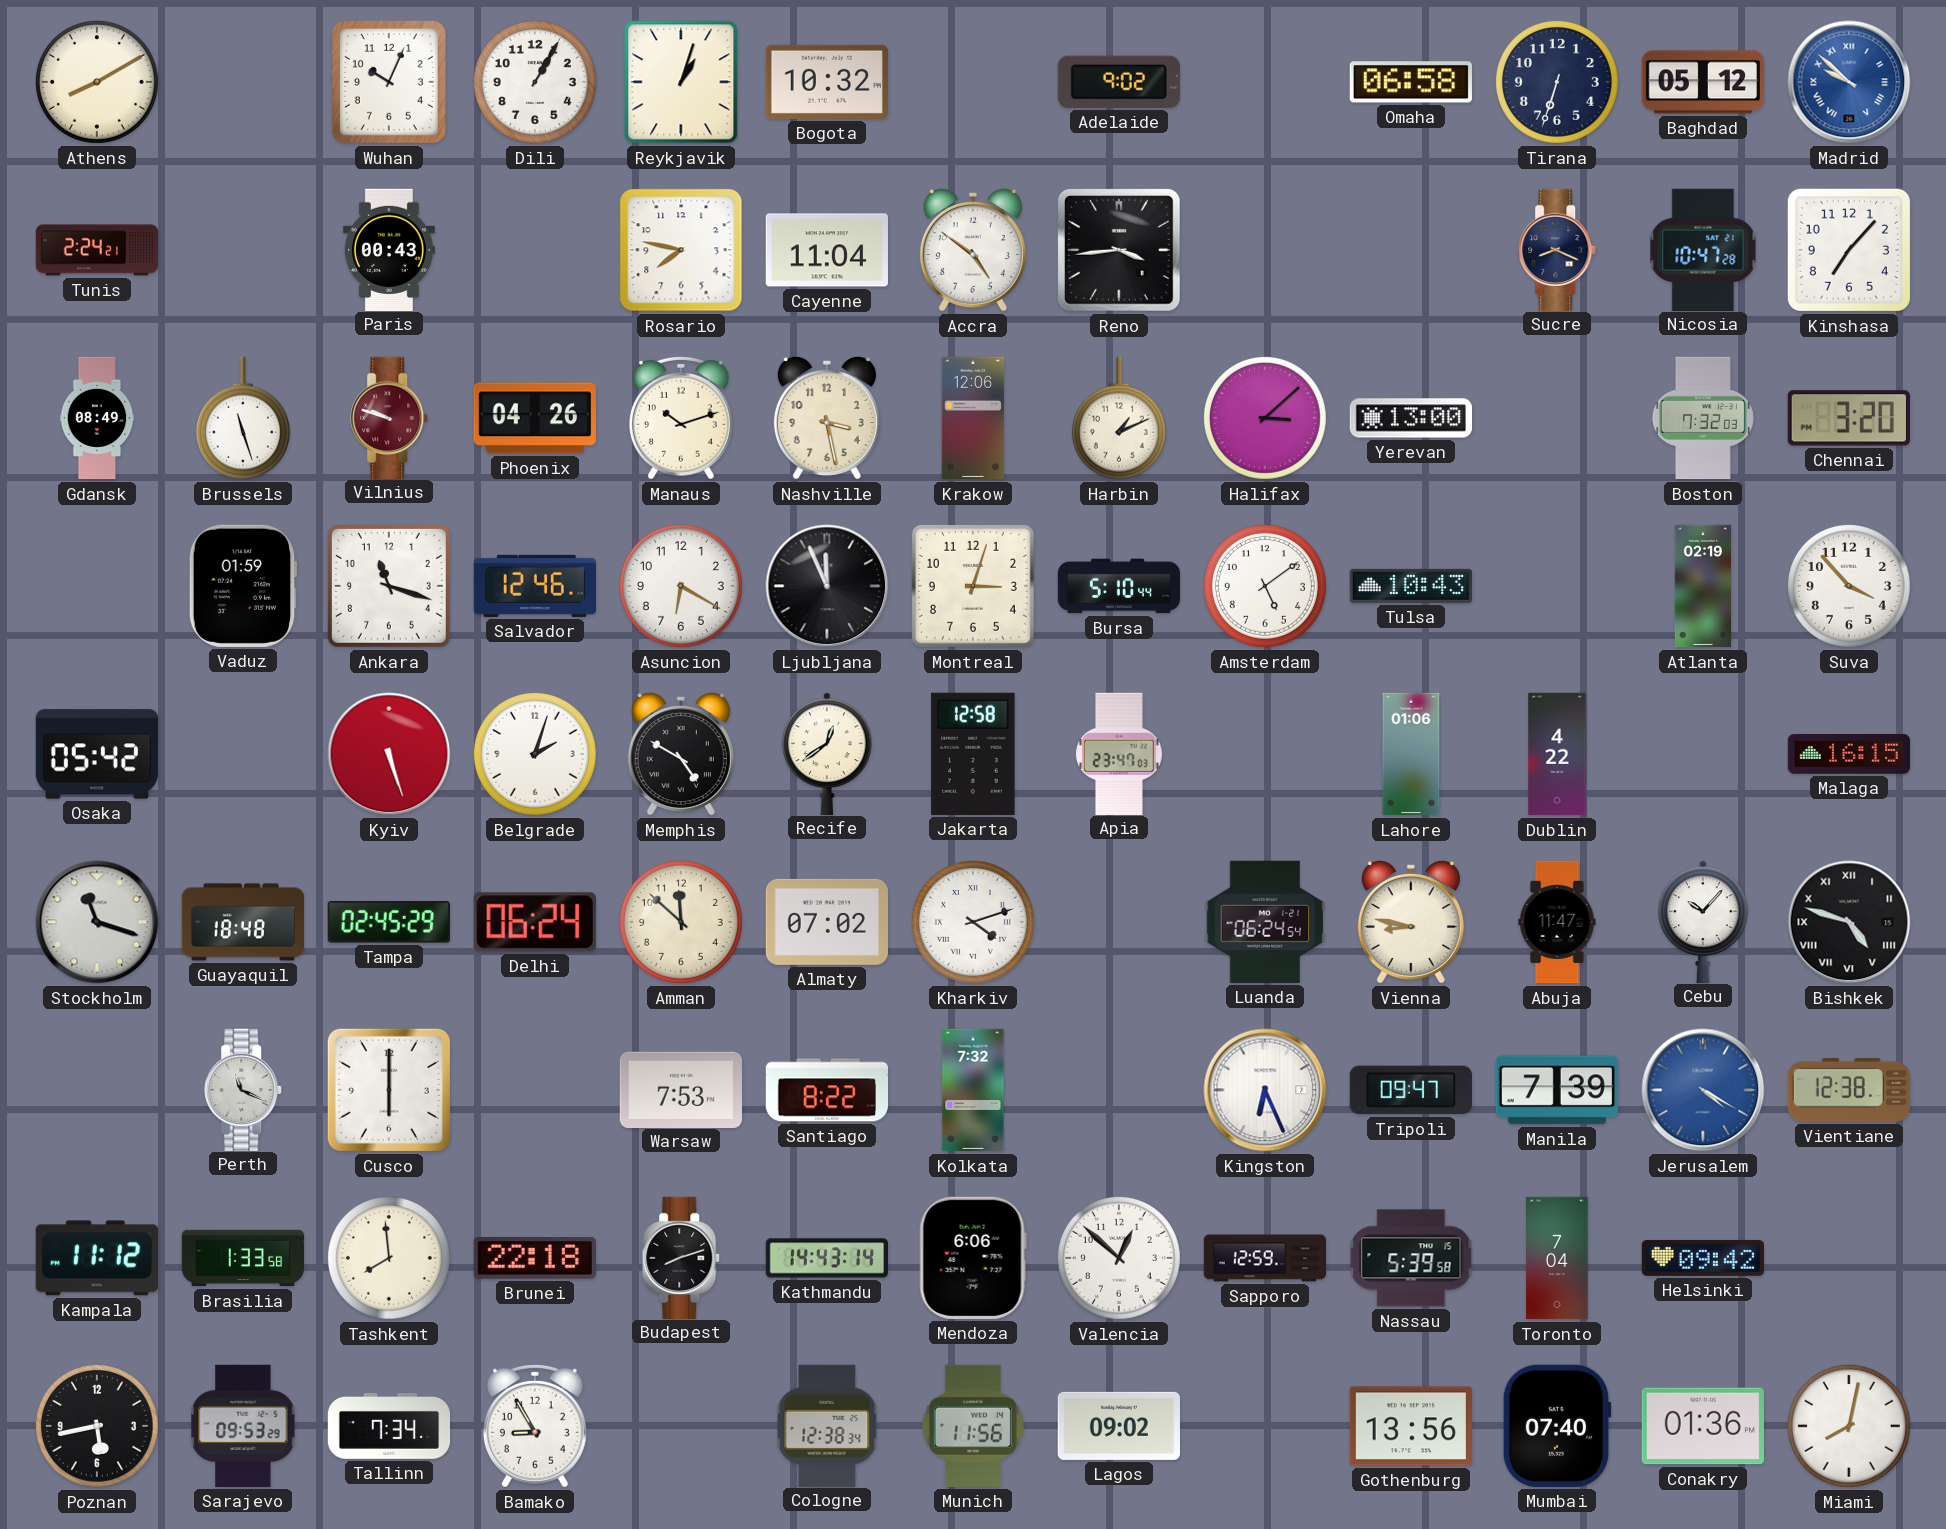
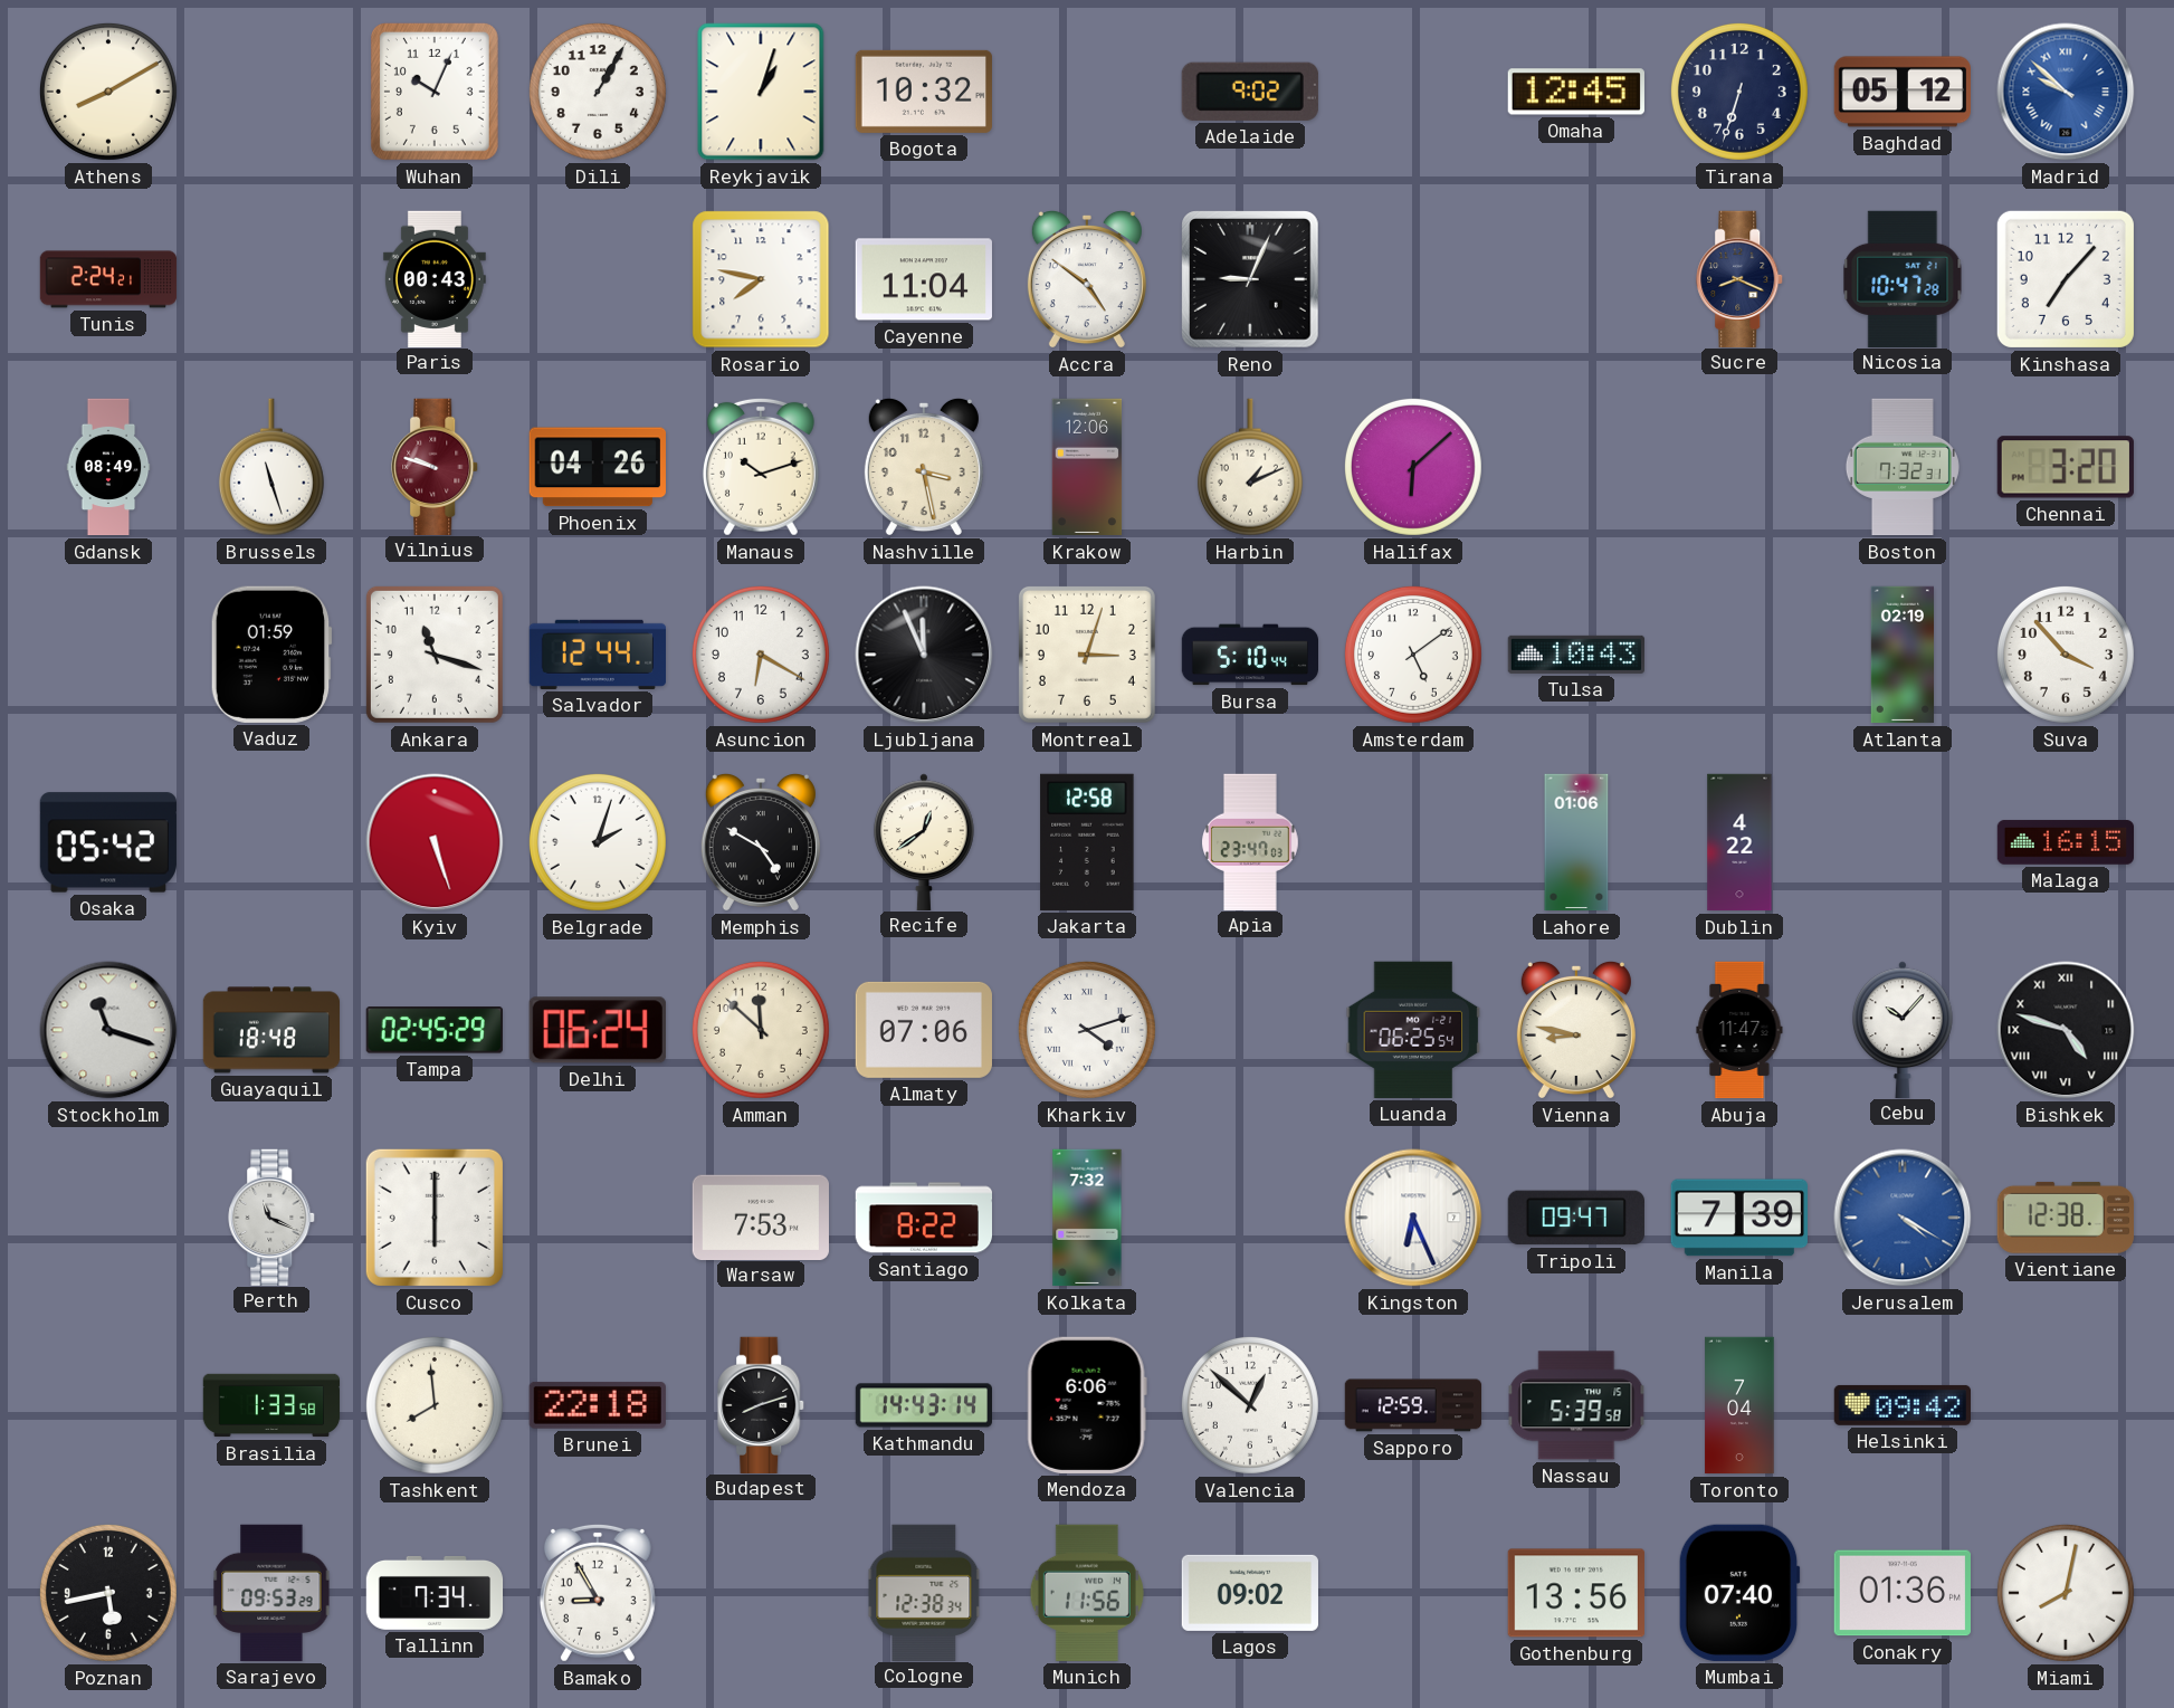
Omaha: 06:58 -> 12:45
Reno: 3:44 -> 9:04
Halifax: 3:08 -> 6:08
Yerevan: 13:00 -> none
Boston: 7:32:03 -> 7:32:31
Salvador: 12:46 -> 12:44
Almaty: 07:02 -> 07:06
Luanda: 06:24 -> 06:25
Kampala: 11:12 -> none
